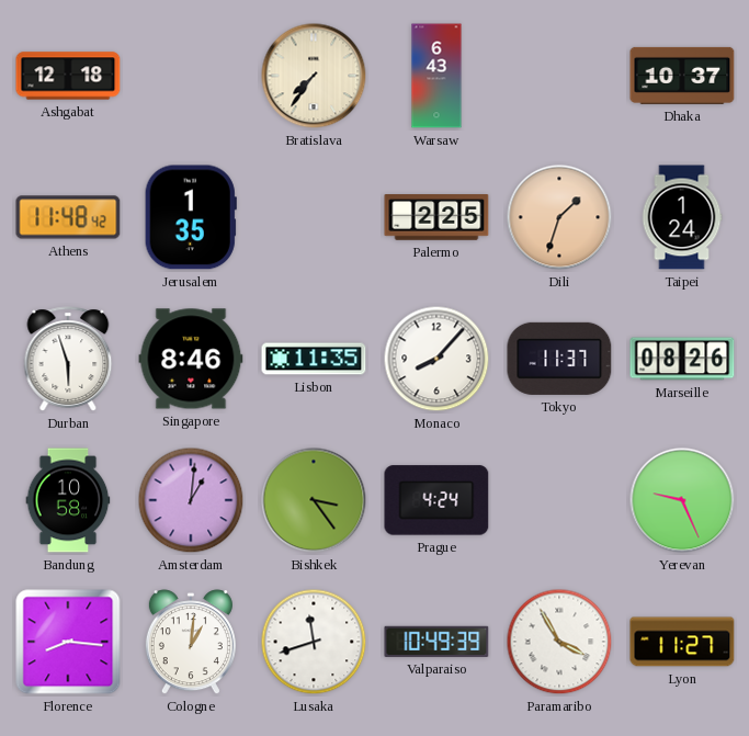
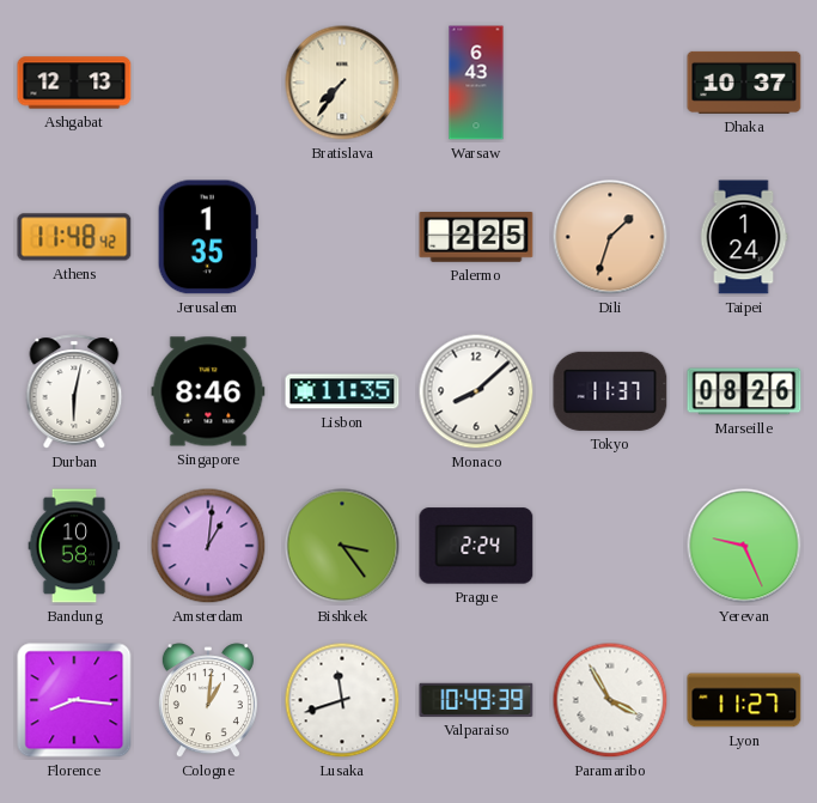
Ashgabat: 12:18 -> 12:13
Durban: 5:57 -> 6:02
Monaco: 8:07 -> 8:08
Prague: 4:24 -> 2:24
